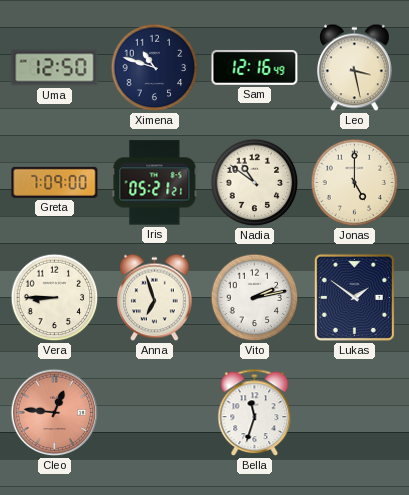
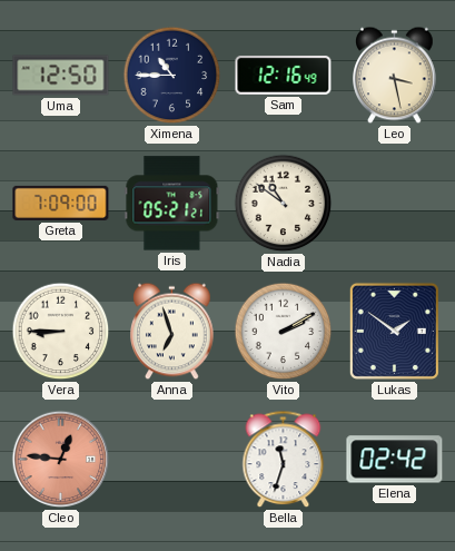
Ximena: 10:48 -> 10:45
Jonas: 5:00 -> none
Vito: 2:13 -> 2:10
Elena: none -> 02:42
